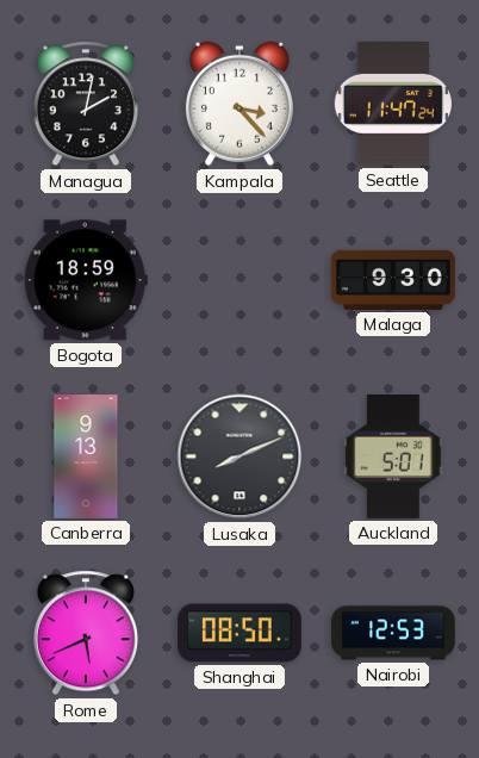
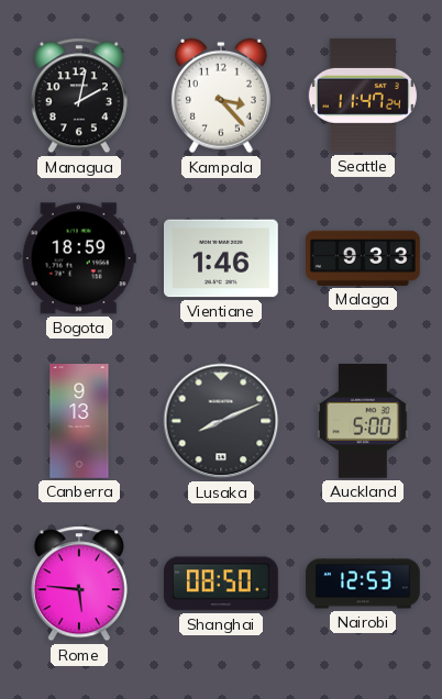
Vientiane: none -> 1:46
Malaga: 9:30 -> 9:33
Auckland: 5:01 -> 5:00
Rome: 5:41 -> 5:46
